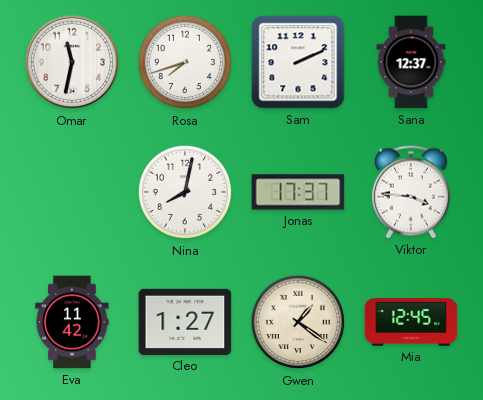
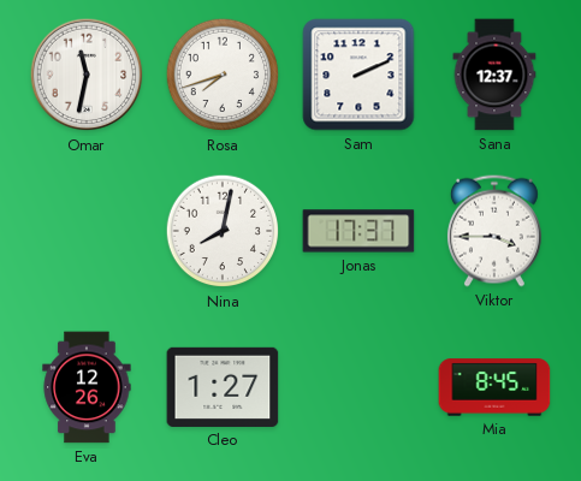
Viktor: 3:46 -> 3:45
Eva: 11:42 -> 12:26
Gwen: 1:21 -> none
Mia: 12:45 -> 8:45
